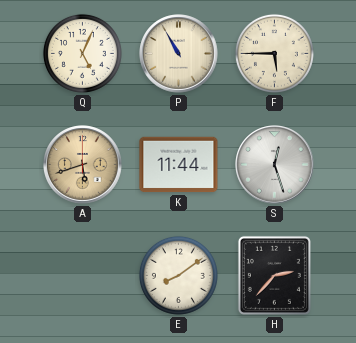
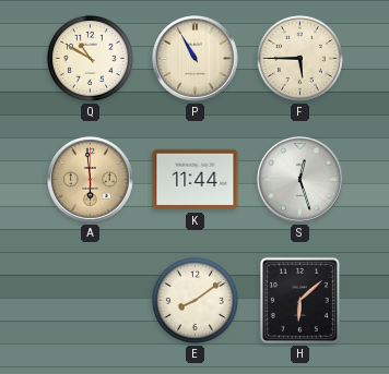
Q: 5:04 -> 10:50
A: 5:42 -> 5:59
H: 2:37 -> 6:08
